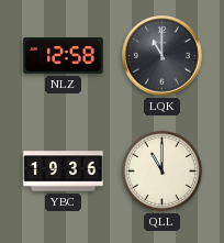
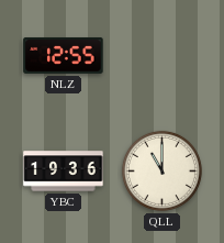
NLZ: 12:58 -> 12:55
LQK: 11:00 -> none
